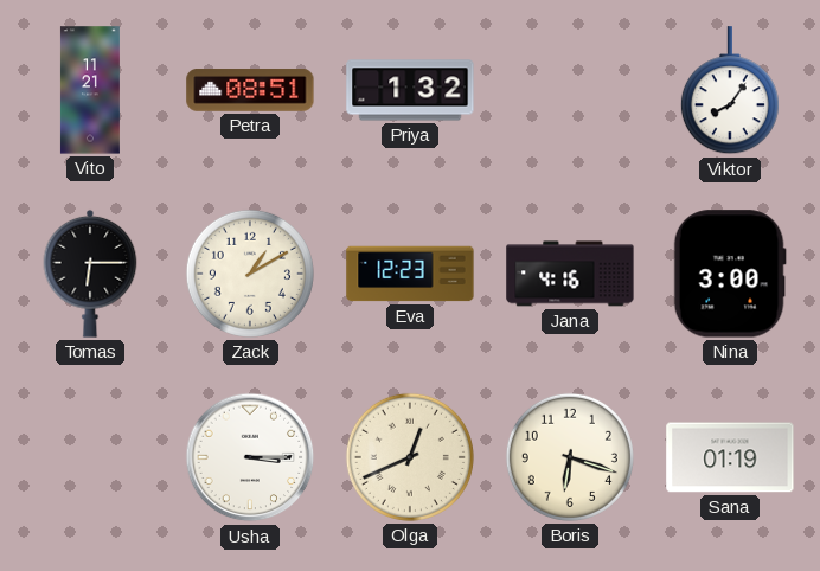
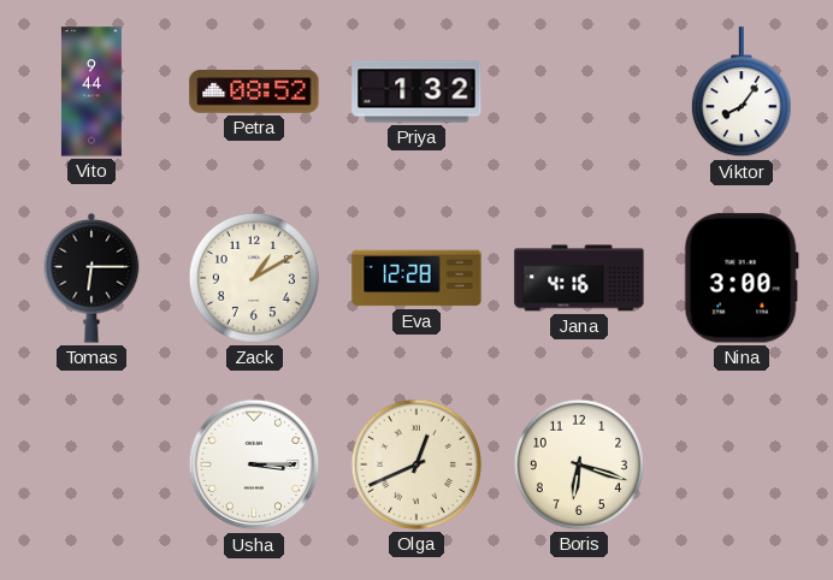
Vito: 11:21 -> 9:44
Petra: 08:51 -> 08:52
Eva: 12:23 -> 12:28
Sana: 01:19 -> none
